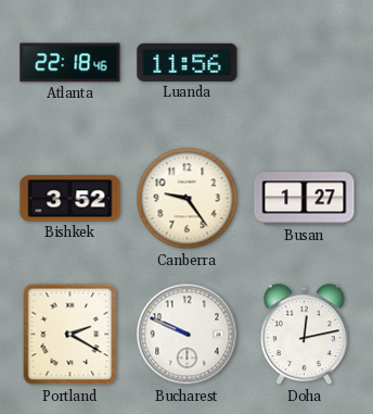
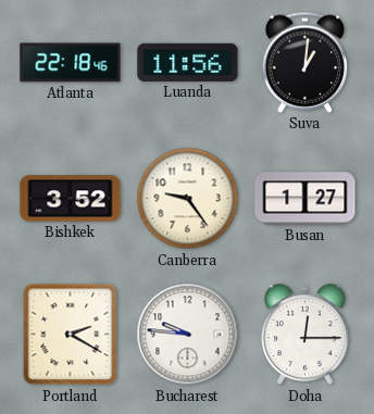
Suva: none -> 1:01
Bucharest: 9:49 -> 9:46
Doha: 12:13 -> 12:15
